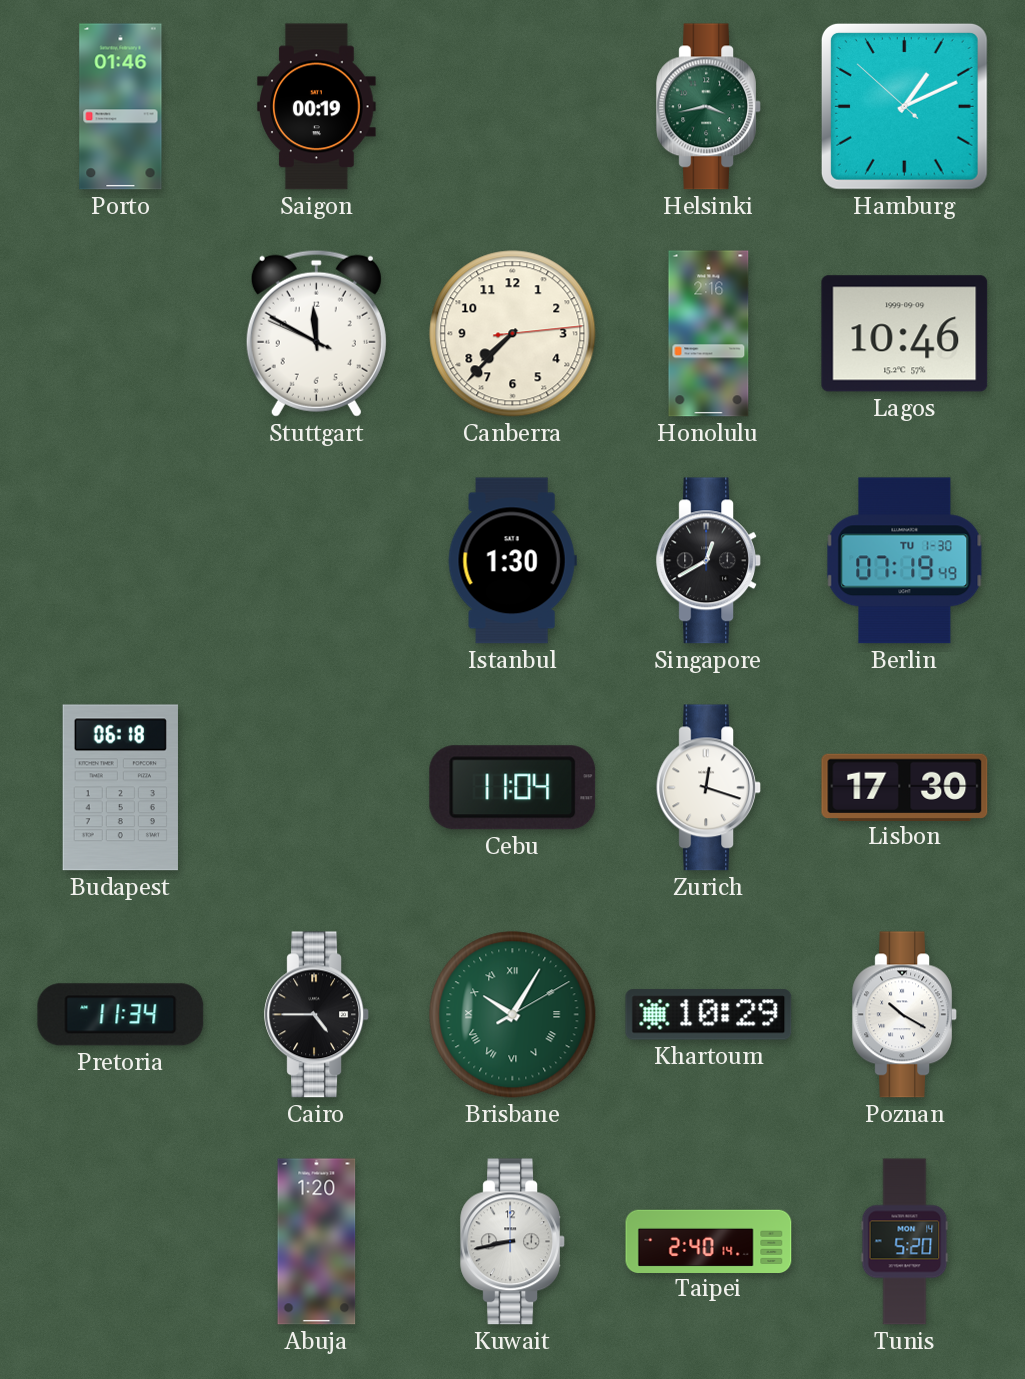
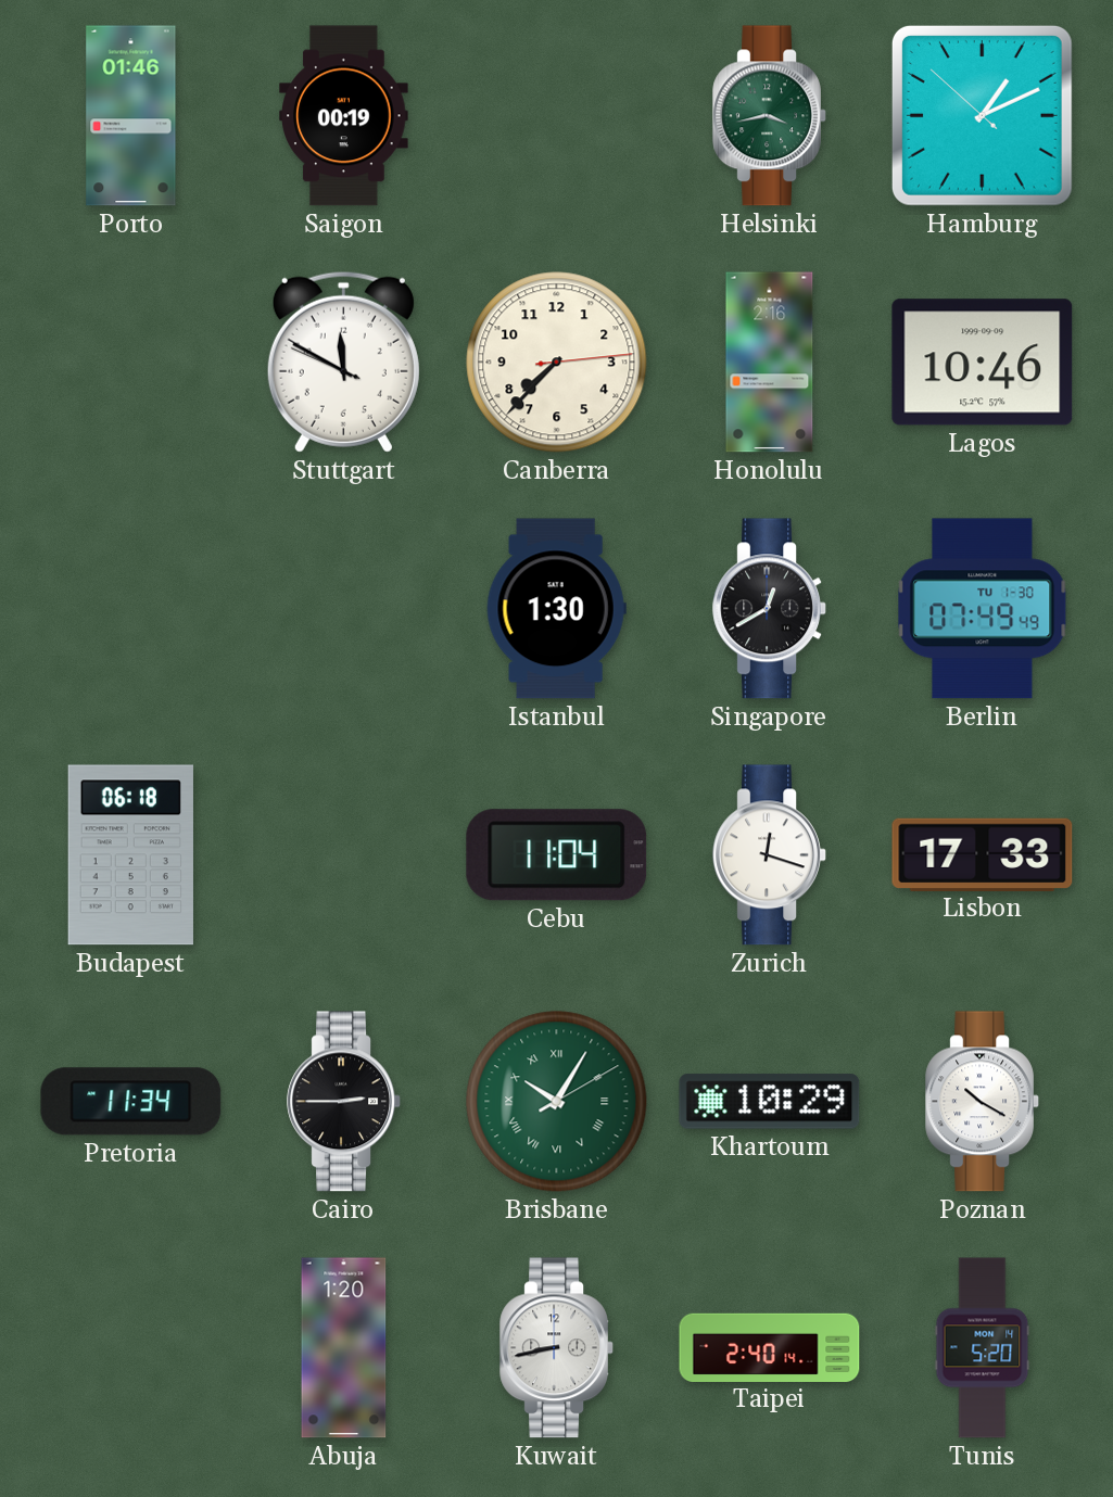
Berlin: 07:19 -> 07:49
Lisbon: 17:30 -> 17:33
Cairo: 4:45 -> 2:45
